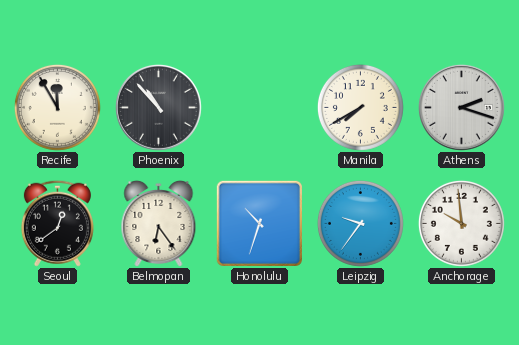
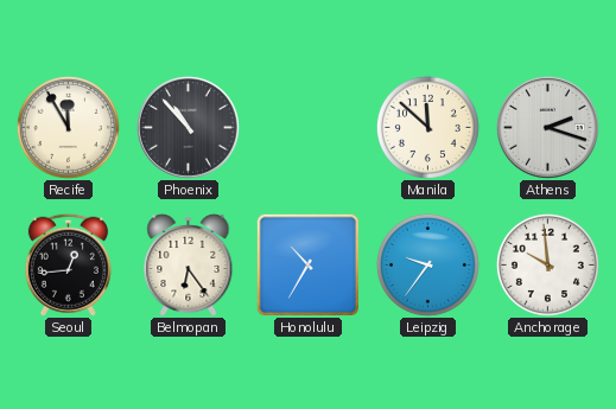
Manila: 7:40 -> 11:52
Seoul: 12:39 -> 12:44
Honolulu: 10:33 -> 10:35
